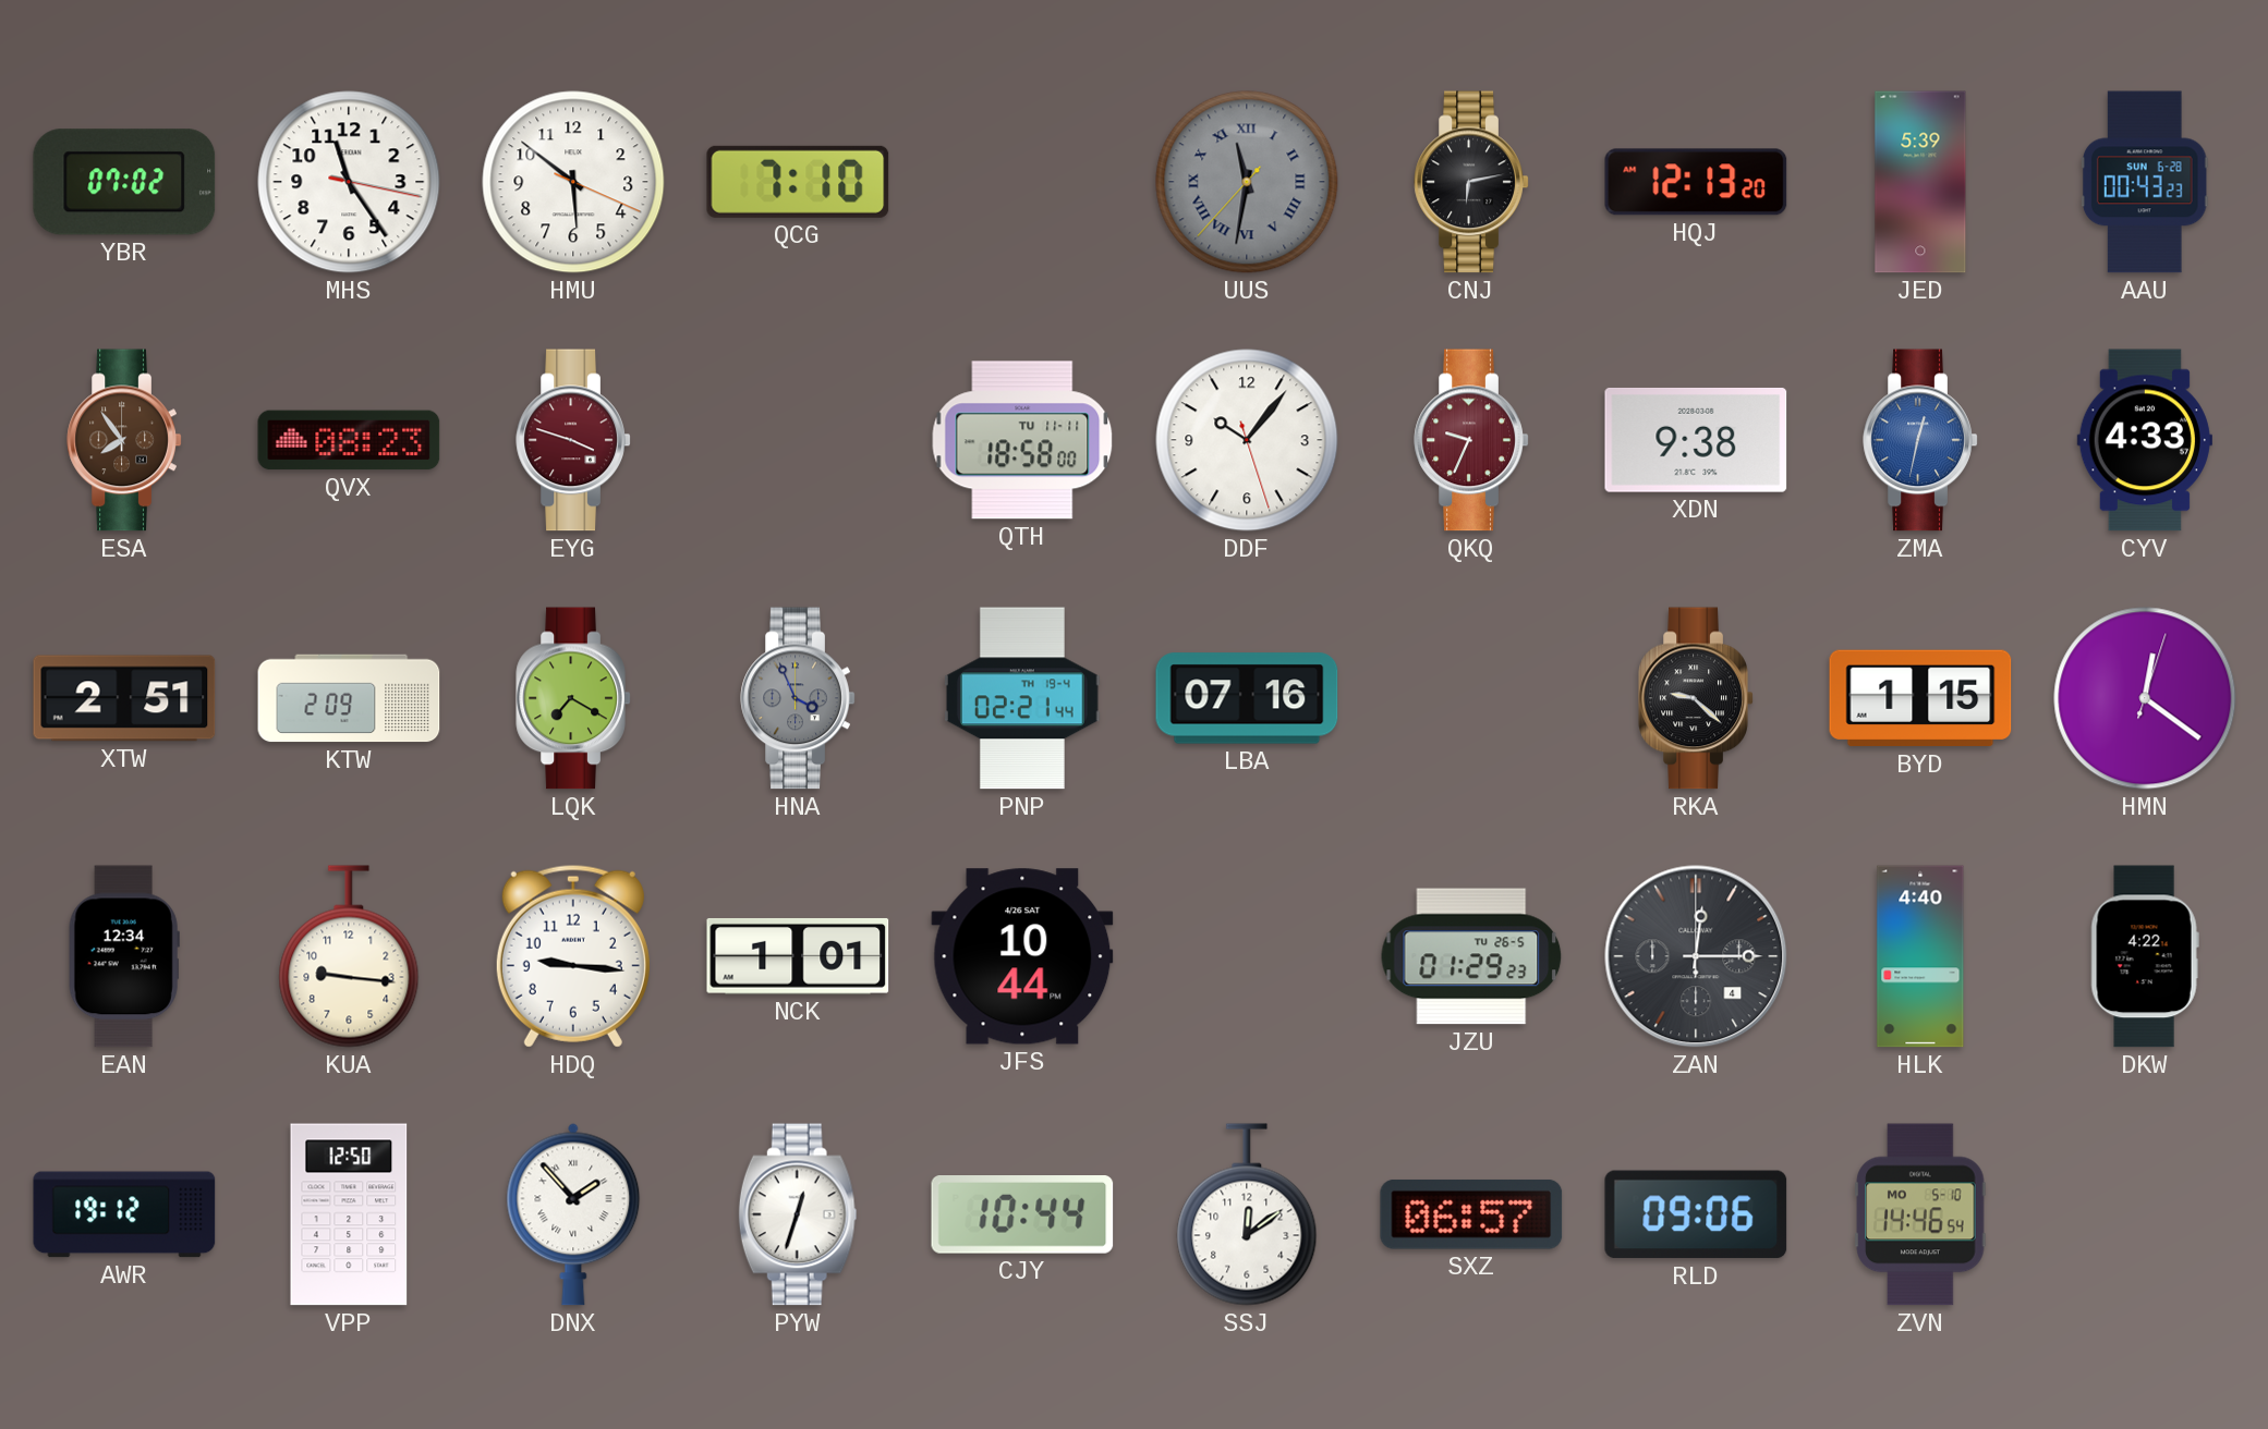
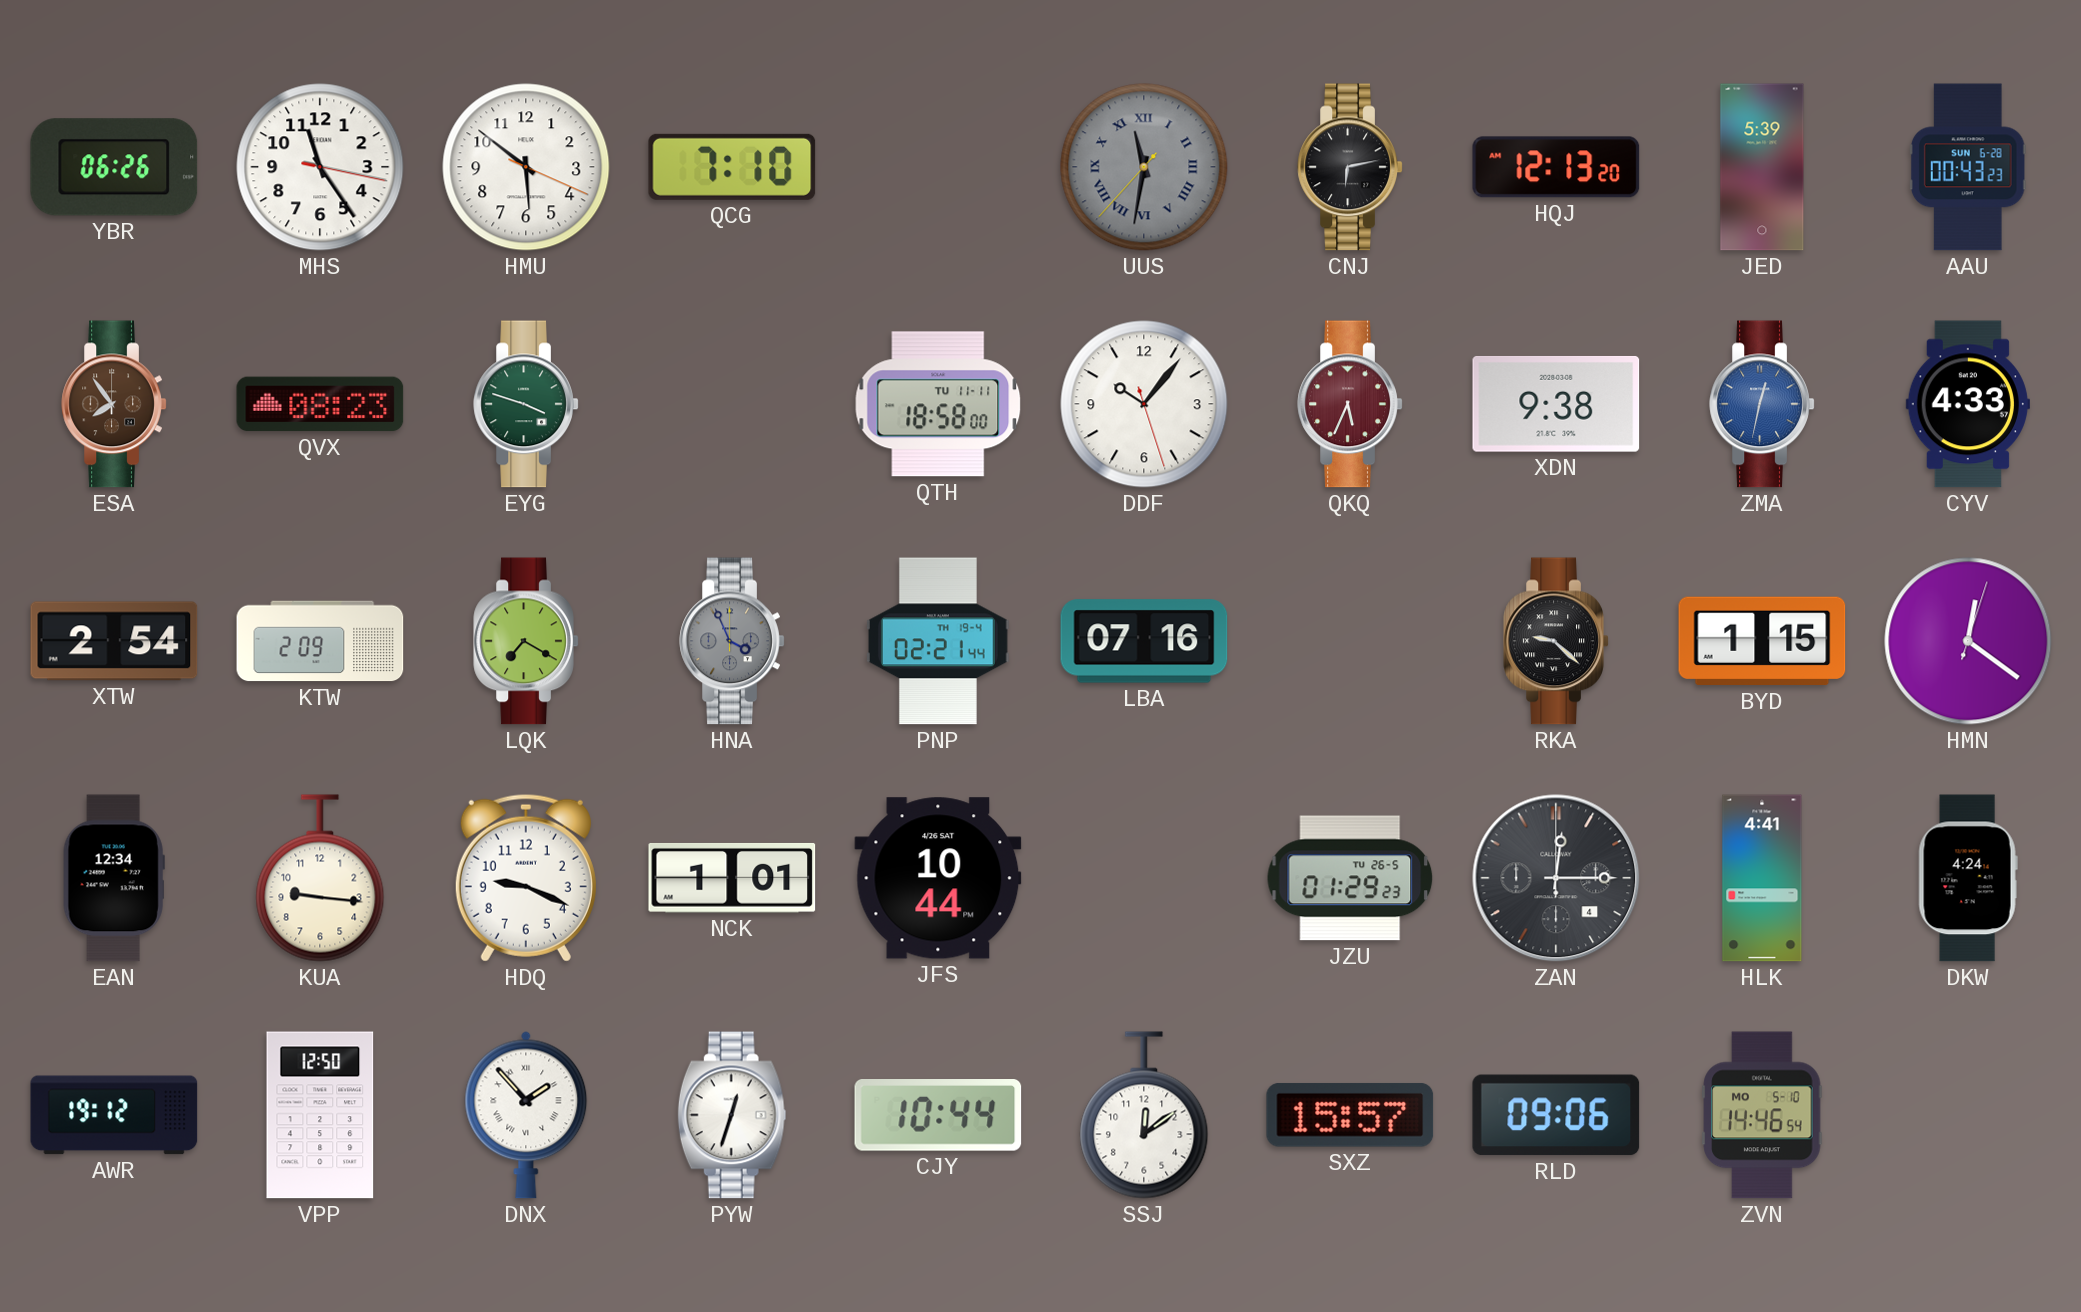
YBR: 07:02 -> 06:26
EYG dial: burgundy -> green
QKQ: 9:34 -> 5:34
XTW: 2:51 -> 2:54
HDQ: 9:16 -> 9:19
HLK: 4:40 -> 4:41
DKW: 4:22 -> 4:24
SXZ: 06:57 -> 15:57
